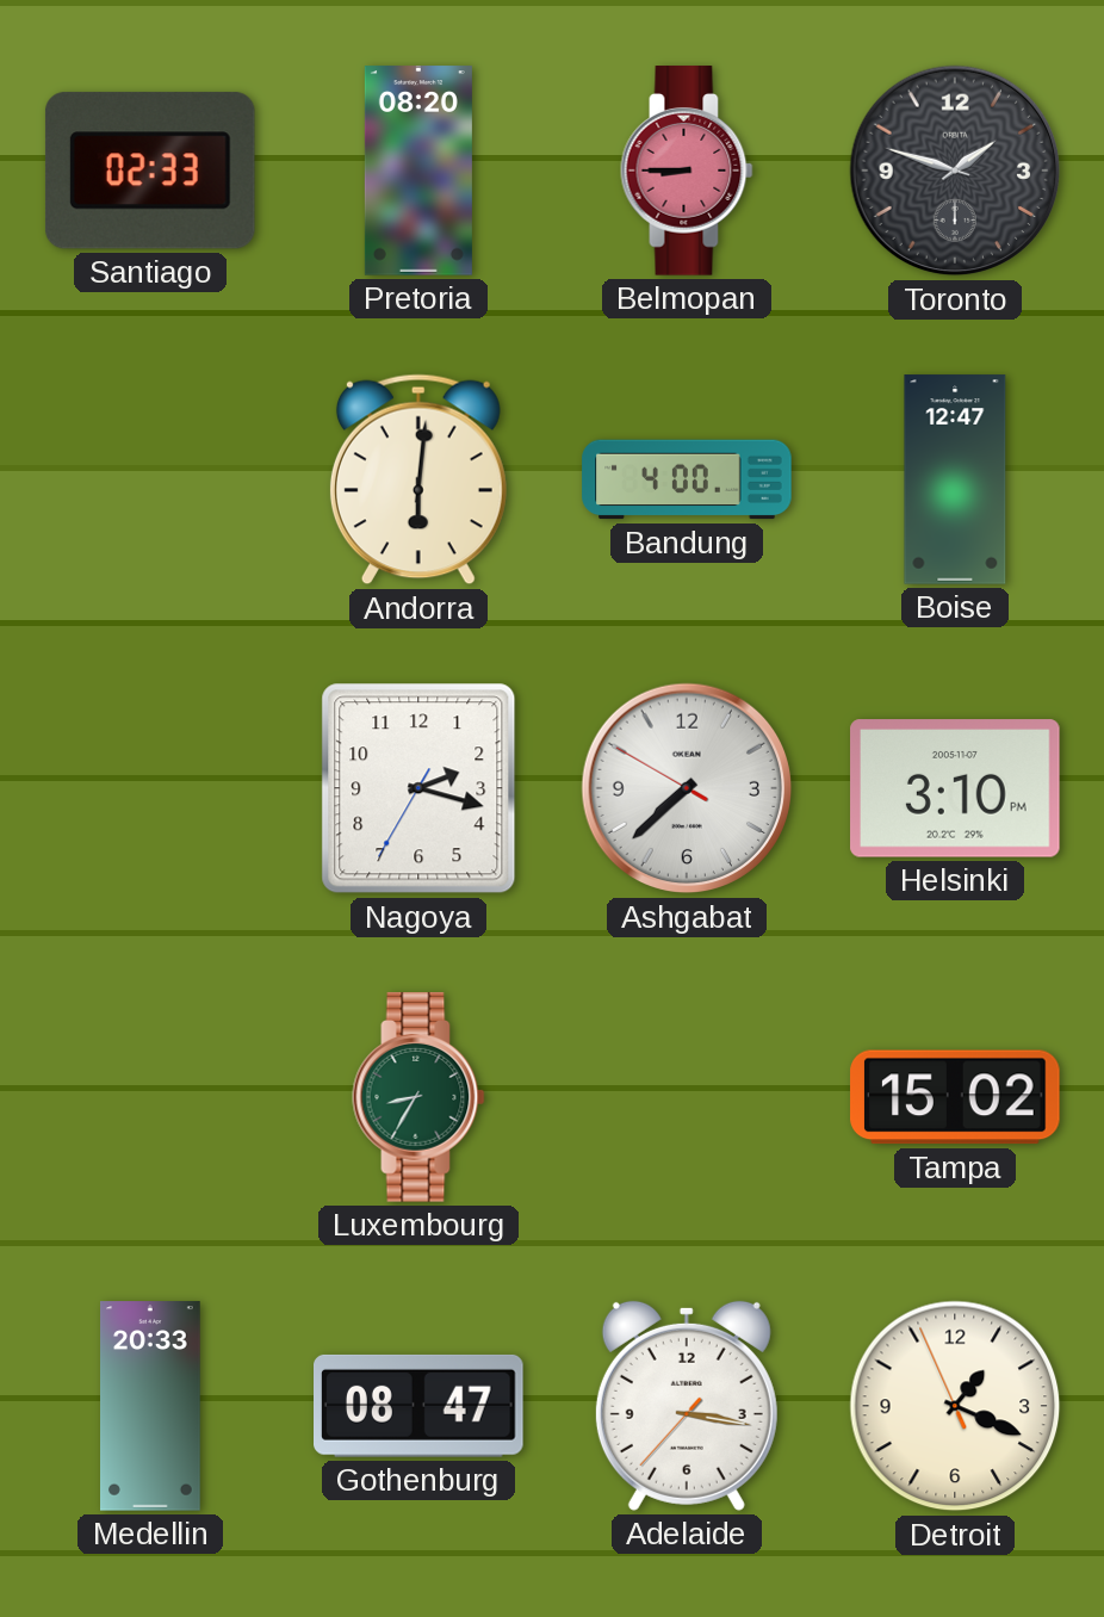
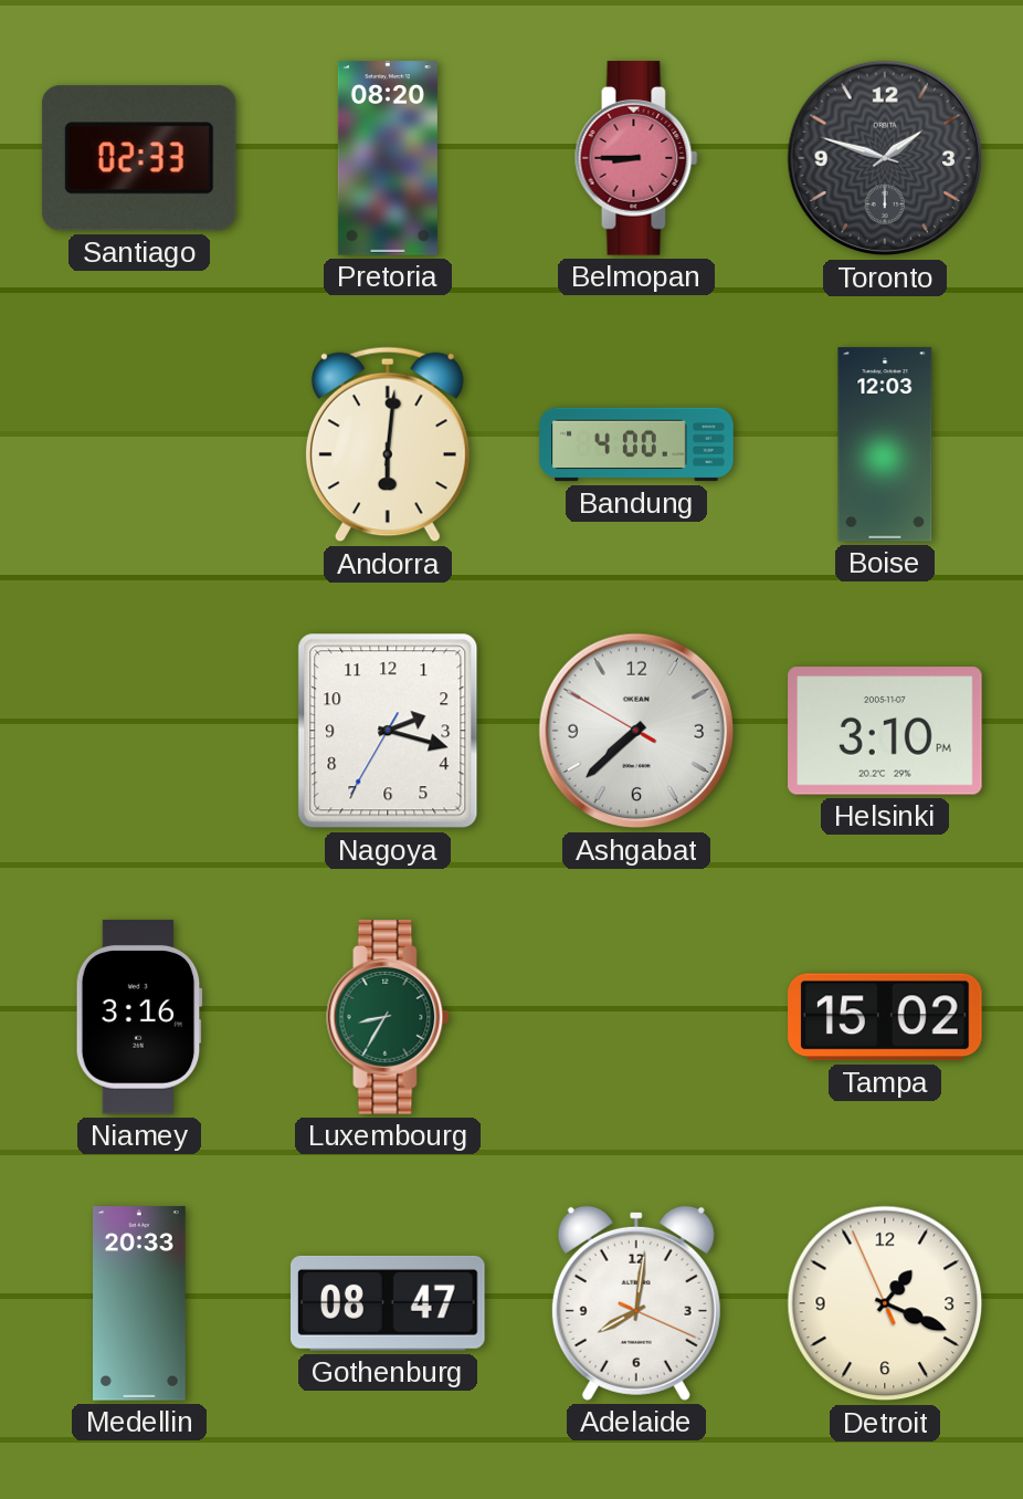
Boise: 12:47 -> 12:03
Niamey: none -> 3:16
Adelaide: 3:16 -> 8:01
